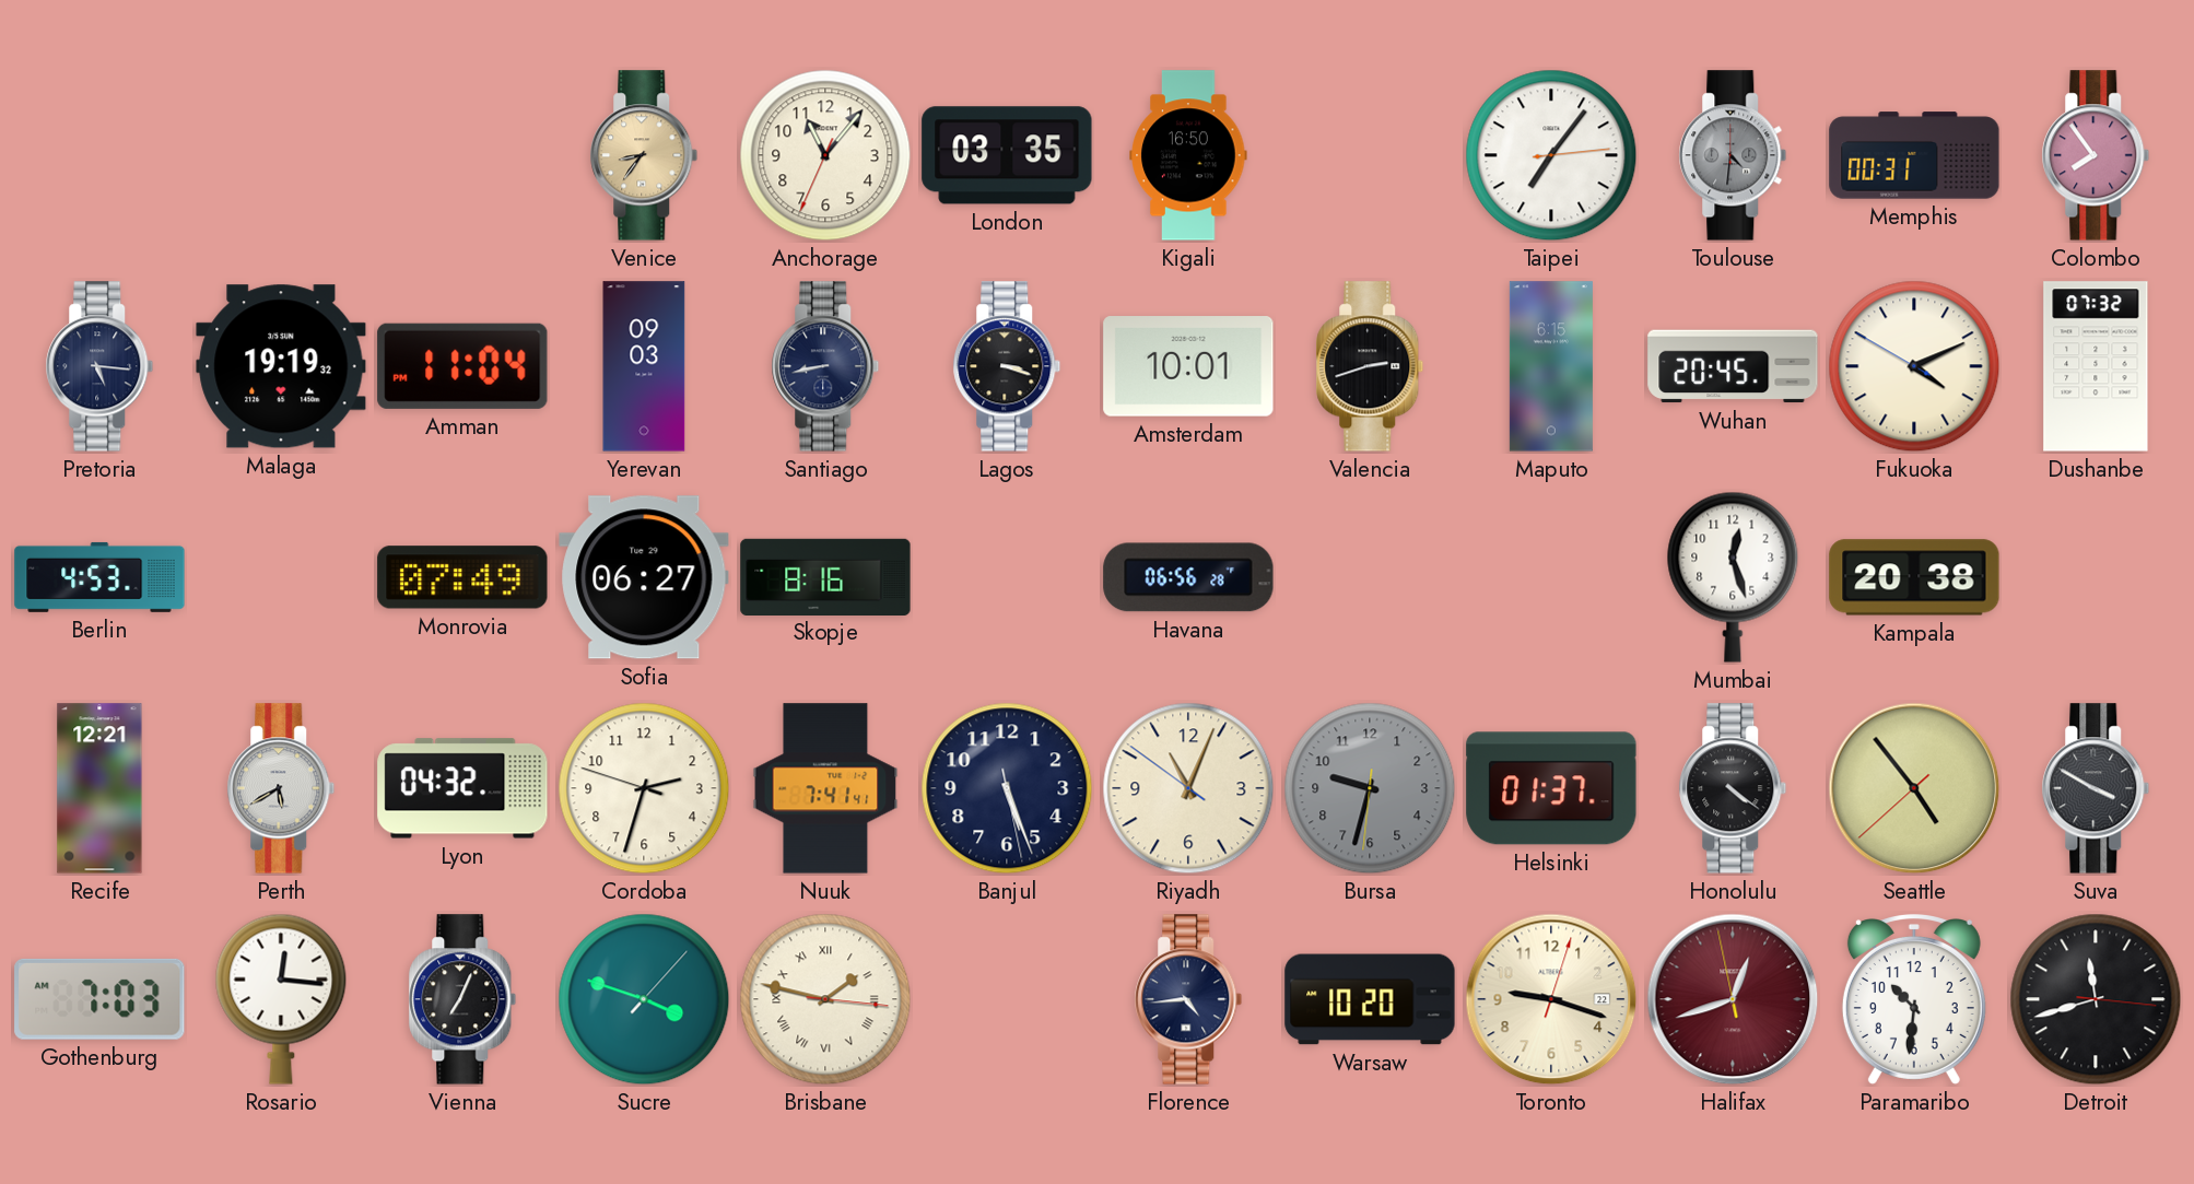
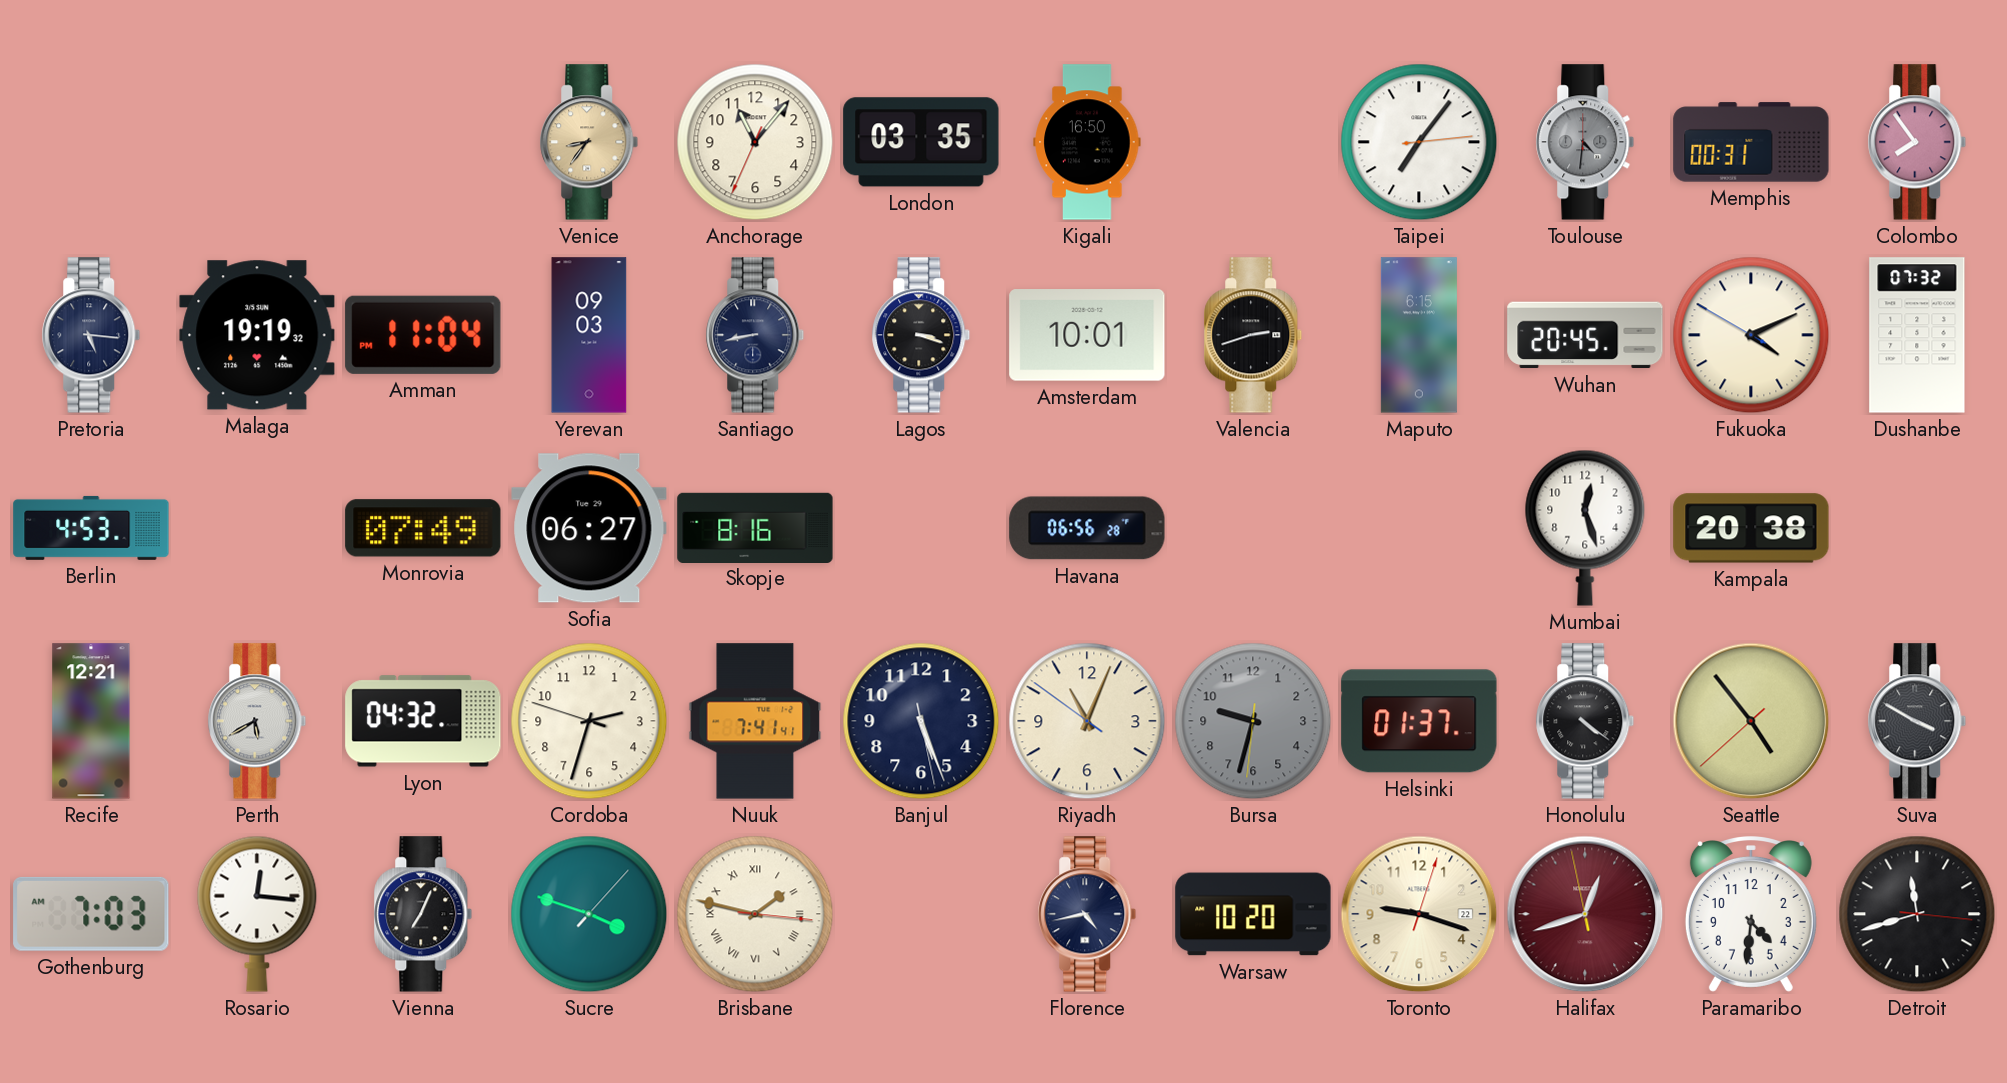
Florence: 4:44 -> 4:43
Paramaribo: 10:31 -> 4:31
